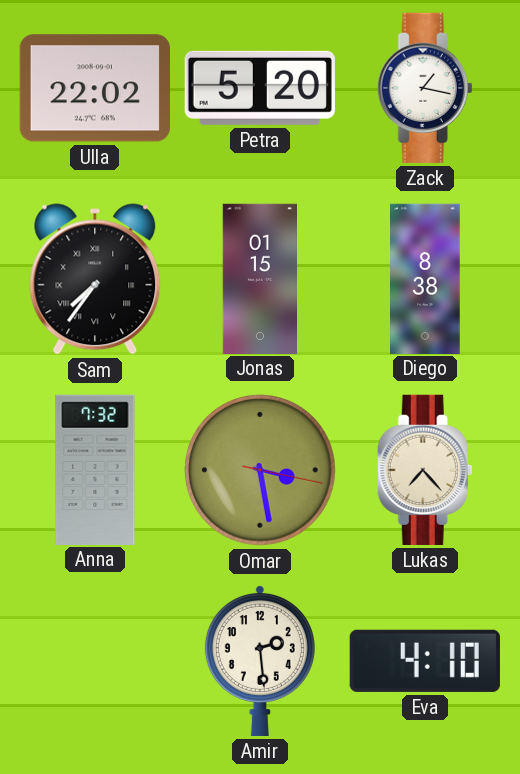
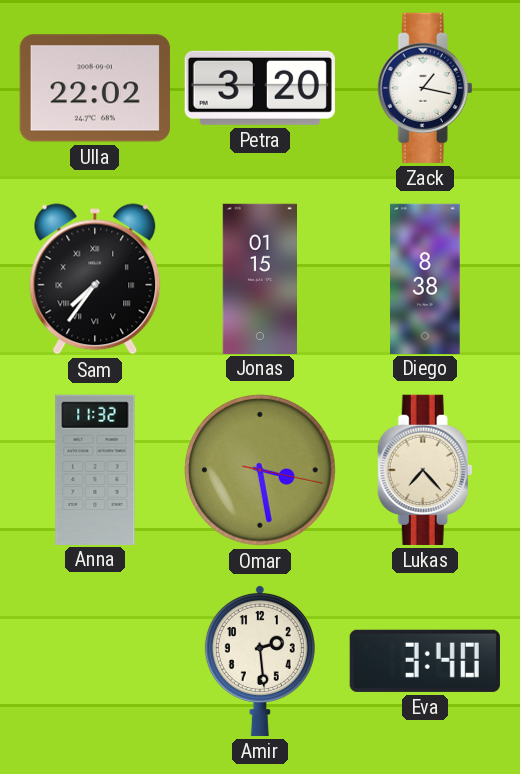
Petra: 5:20 -> 3:20
Anna: 7:32 -> 11:32
Eva: 4:10 -> 3:40
